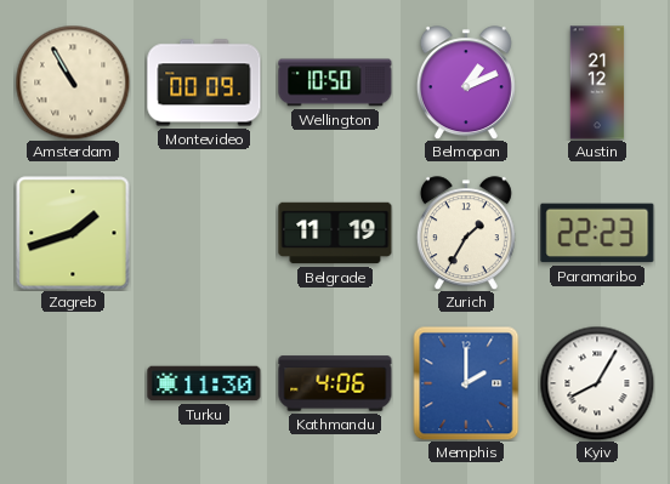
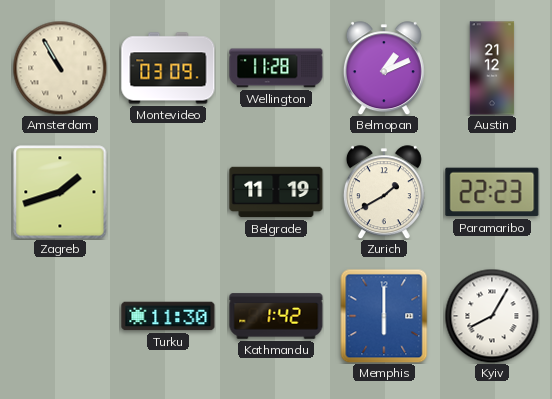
Montevideo: 00:09 -> 03:09
Wellington: 10:50 -> 11:28
Zurich: 1:35 -> 1:40
Kathmandu: 4:06 -> 1:42
Memphis: 2:00 -> 6:00
